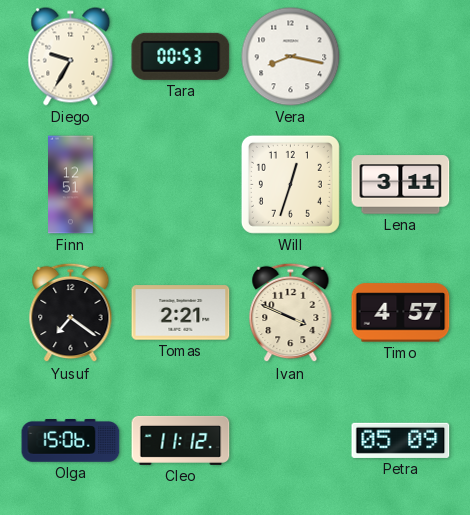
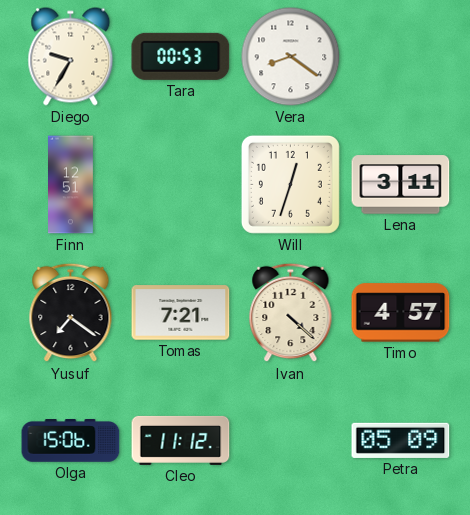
Vera: 8:17 -> 8:21
Tomas: 2:21 -> 7:21
Ivan: 3:49 -> 4:22
